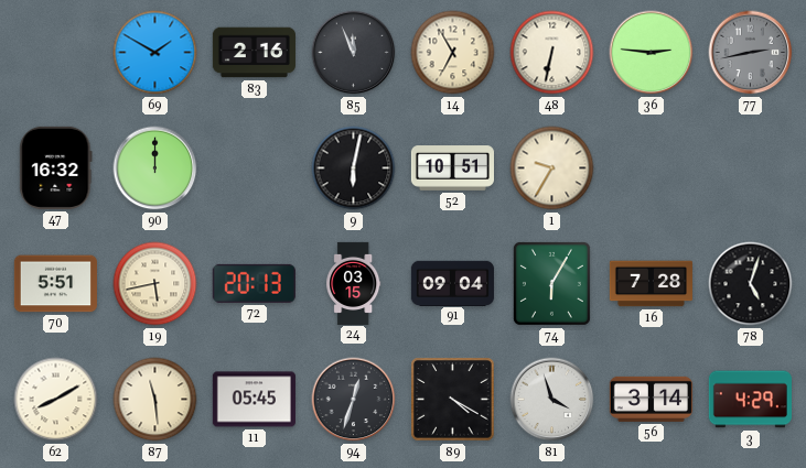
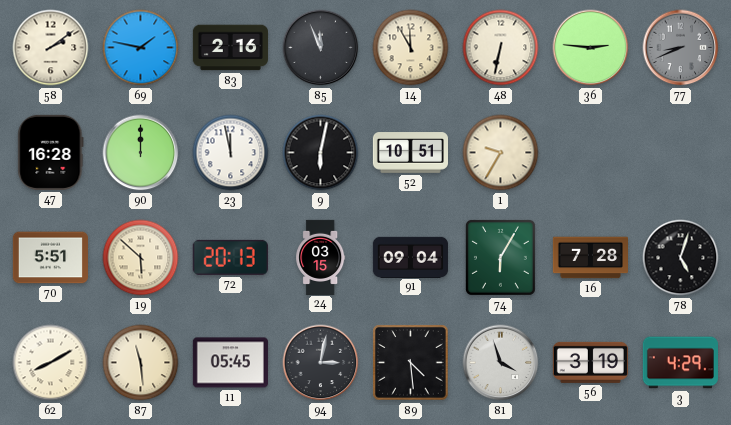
58: none -> 2:09
69: 1:50 -> 1:47
14: 6:55 -> 11:55
77: 2:43 -> 8:41
47: 16:32 -> 16:28
23: none -> 11:58
19: 5:43 -> 5:52
94: 12:33 -> 3:02
89: 4:20 -> 4:29
56: 3:14 -> 3:19
